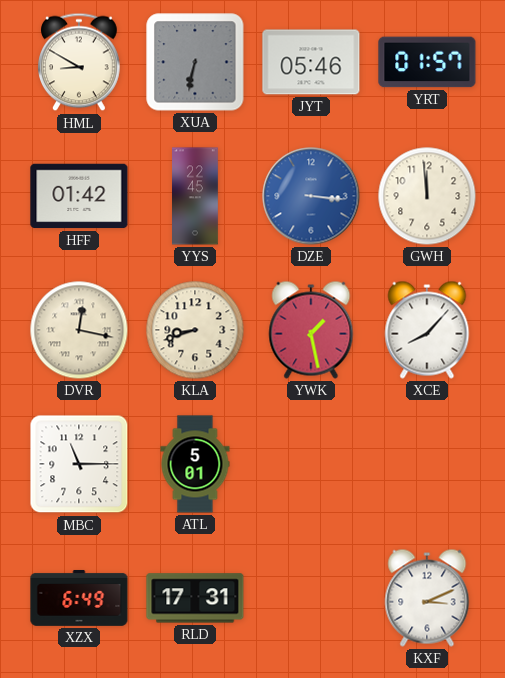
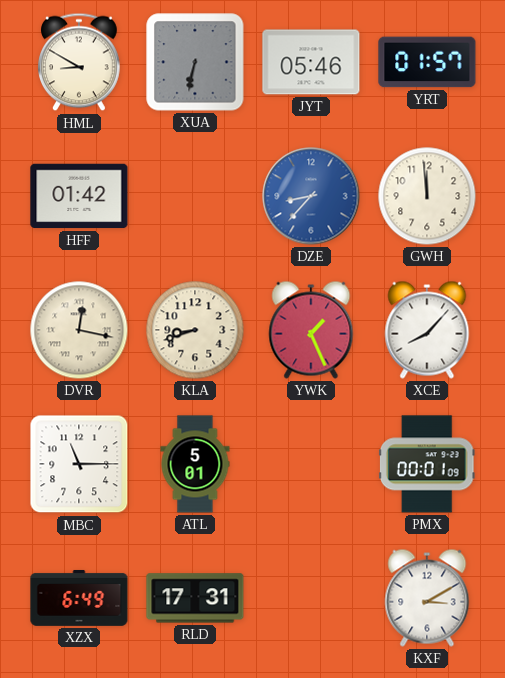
YYS: 22:45 -> none
DZE: 3:16 -> 8:37
YWK: 1:28 -> 1:26
PMX: none -> 00:01
KXF: 3:11 -> 3:10
